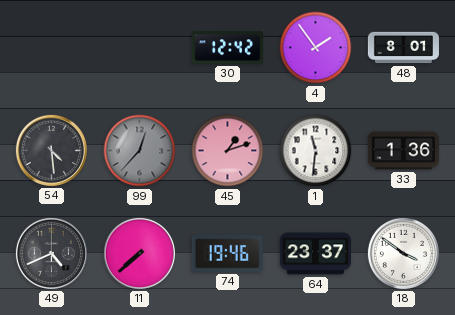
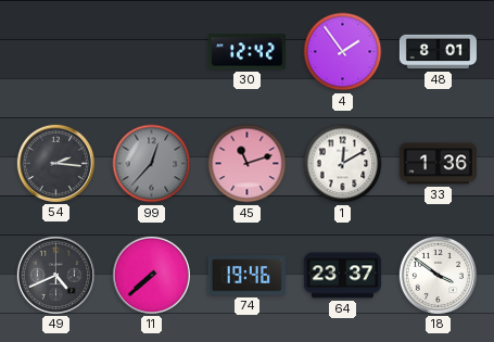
54: 4:29 -> 2:16
45: 1:12 -> 11:12
1: 11:31 -> 12:10
